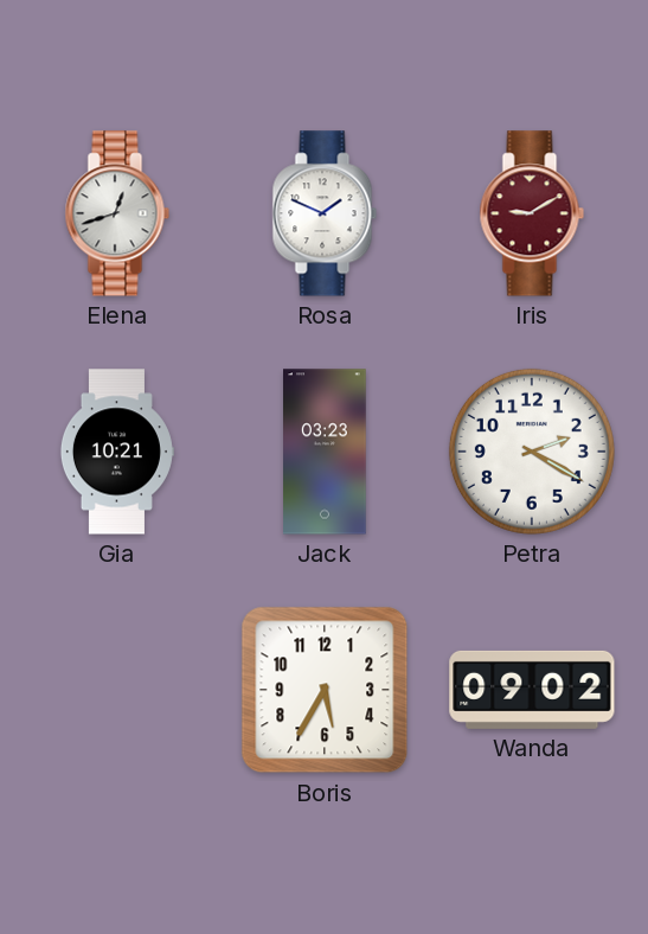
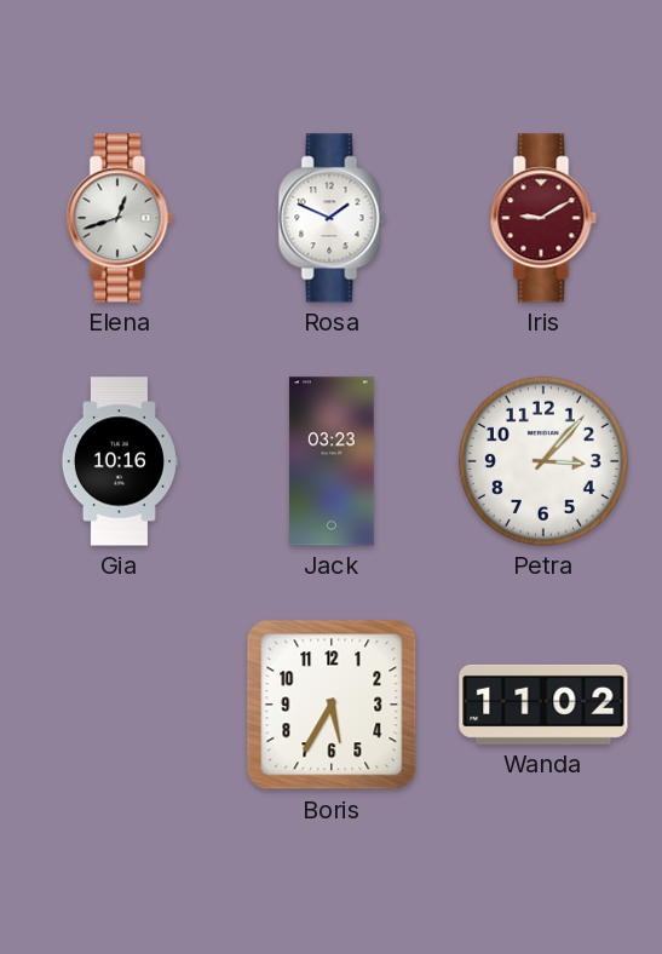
Gia: 10:21 -> 10:16
Petra: 2:20 -> 3:07
Wanda: 09:02 -> 11:02
